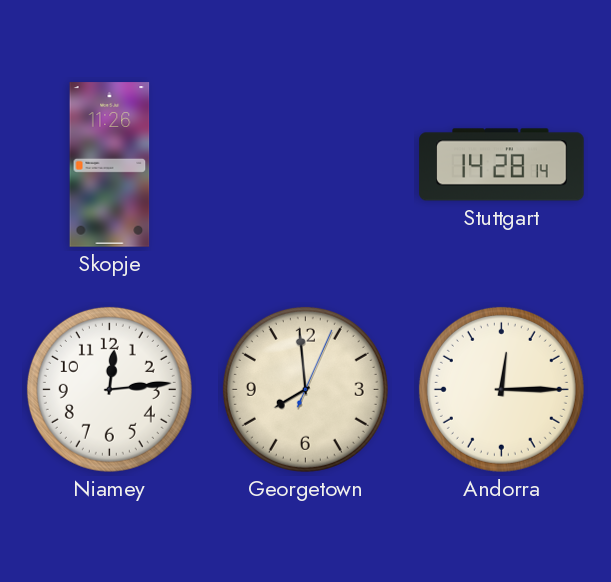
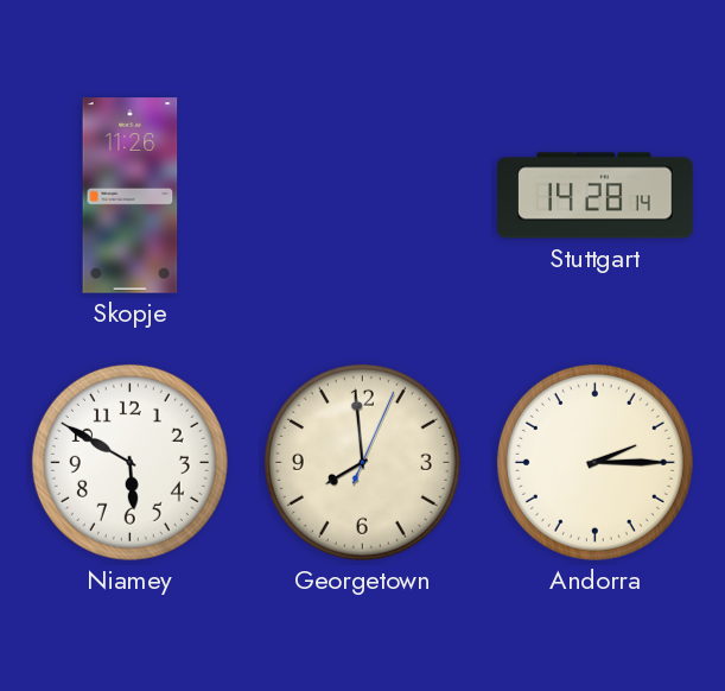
Niamey: 12:14 -> 5:50
Andorra: 12:15 -> 2:15
